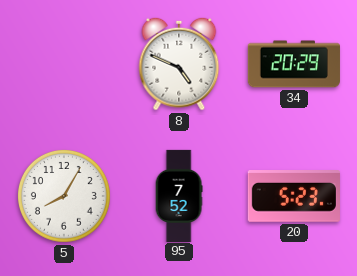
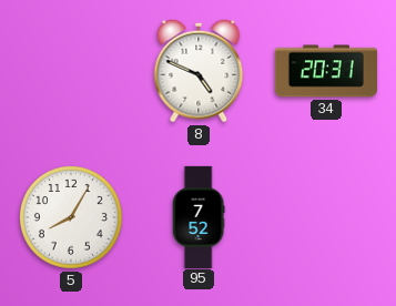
34: 20:29 -> 20:31
20: 5:23 -> none
